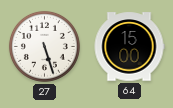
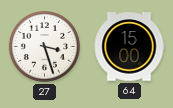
27: 5:27 -> 3:27
